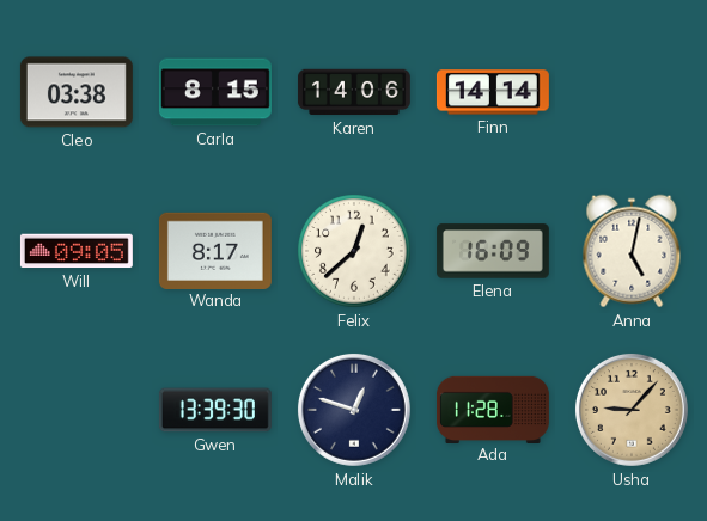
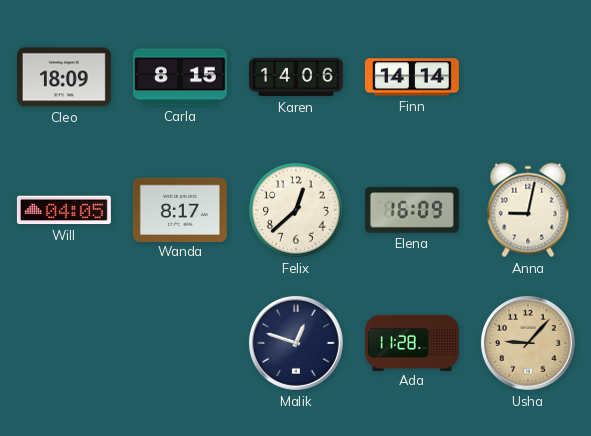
Cleo: 03:38 -> 18:09
Will: 09:05 -> 04:05
Anna: 5:02 -> 9:02
Gwen: 13:39 -> none
